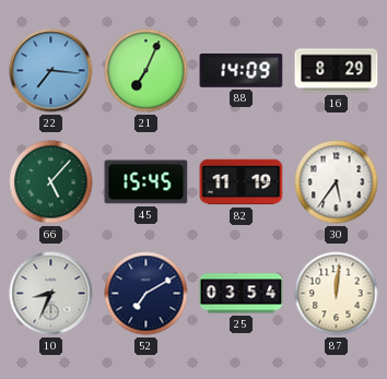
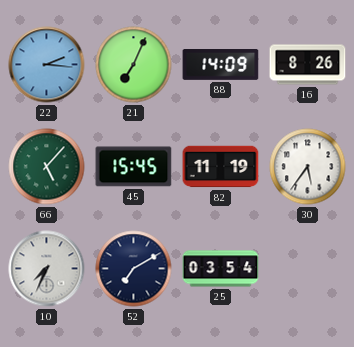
22: 7:16 -> 2:16
16: 8:29 -> 8:26
10: 8:34 -> 7:34
87: 12:01 -> none
